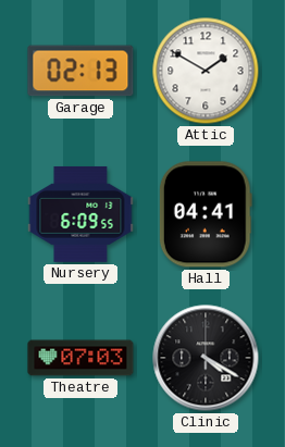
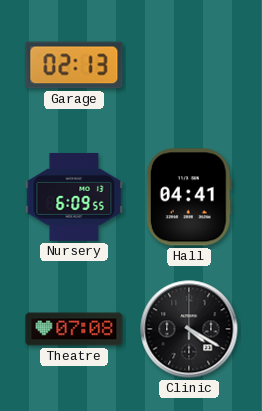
Attic: 1:50 -> none
Theatre: 07:03 -> 07:08
